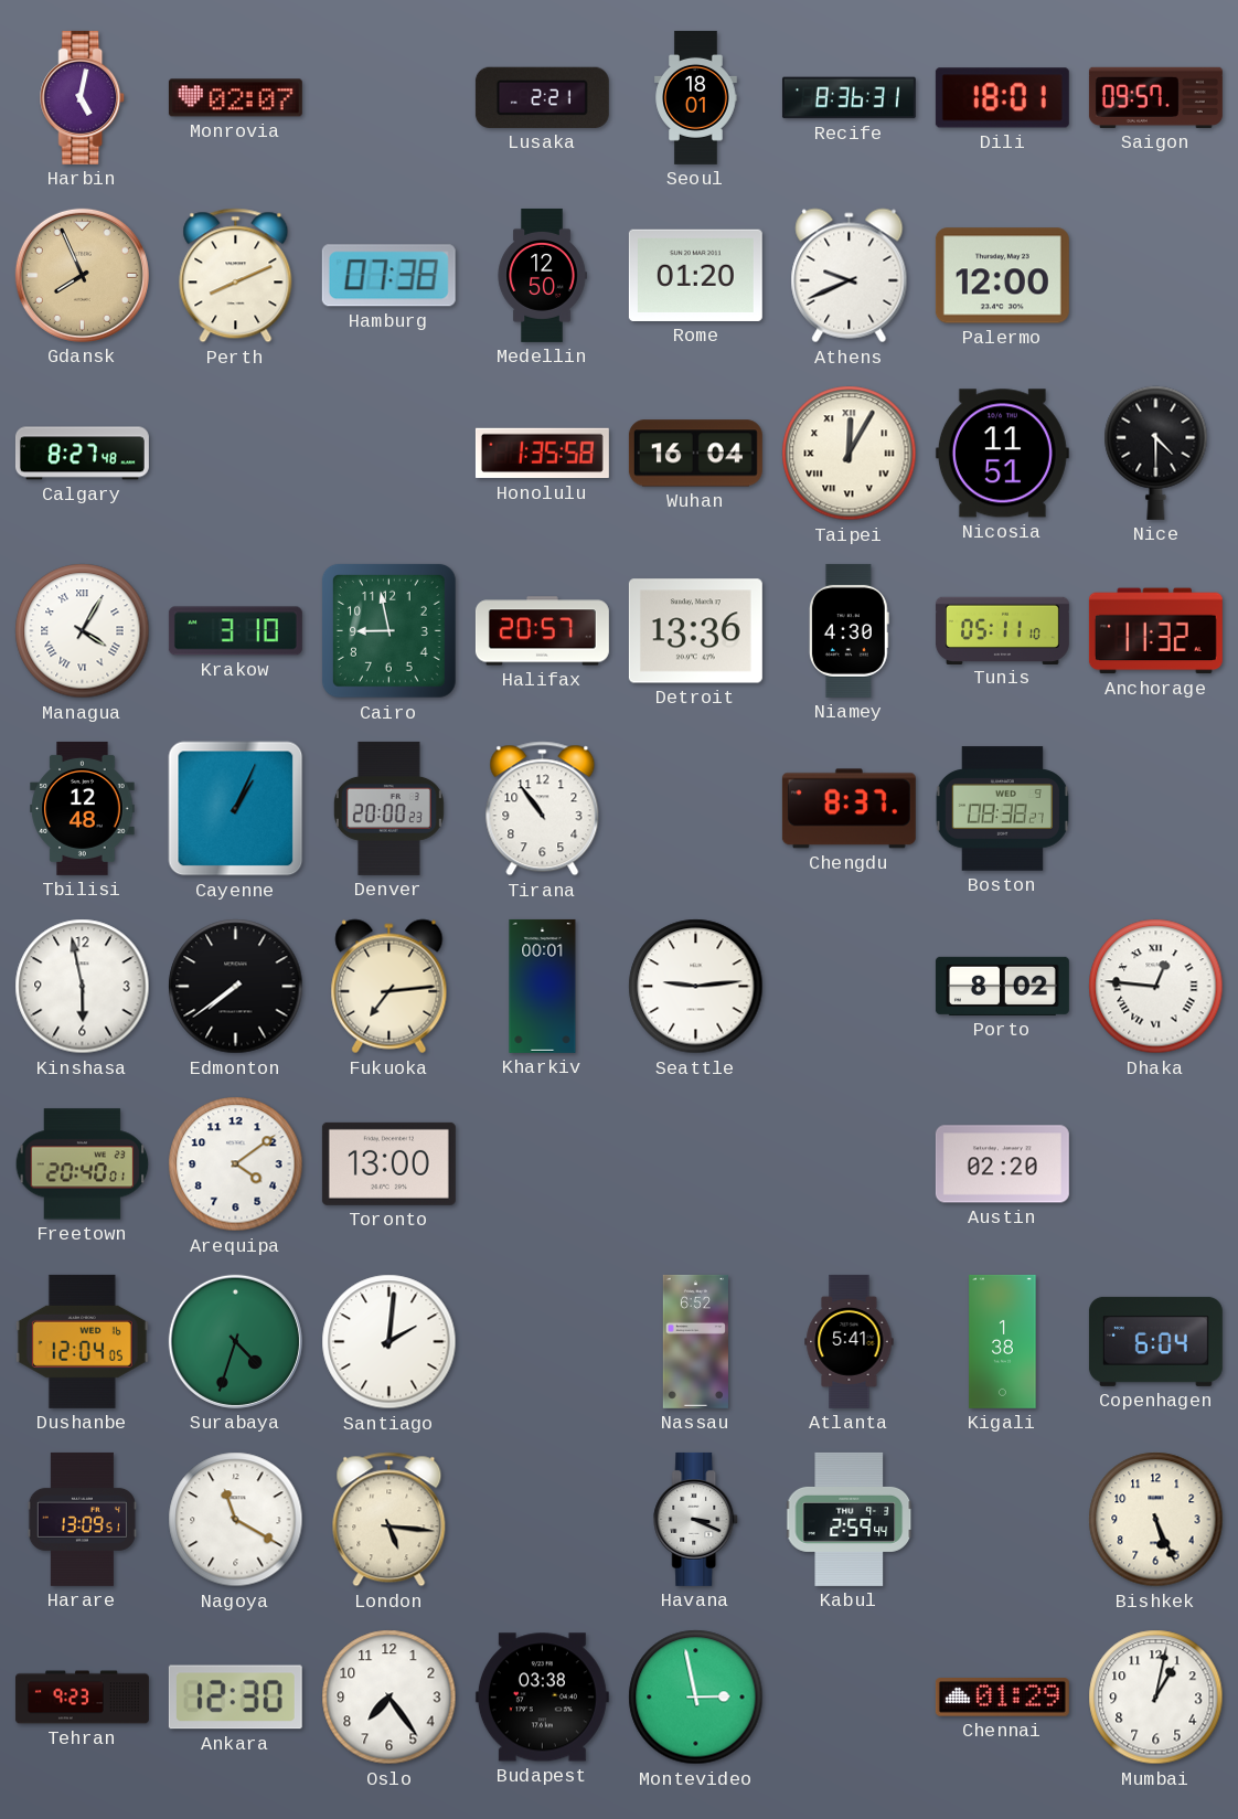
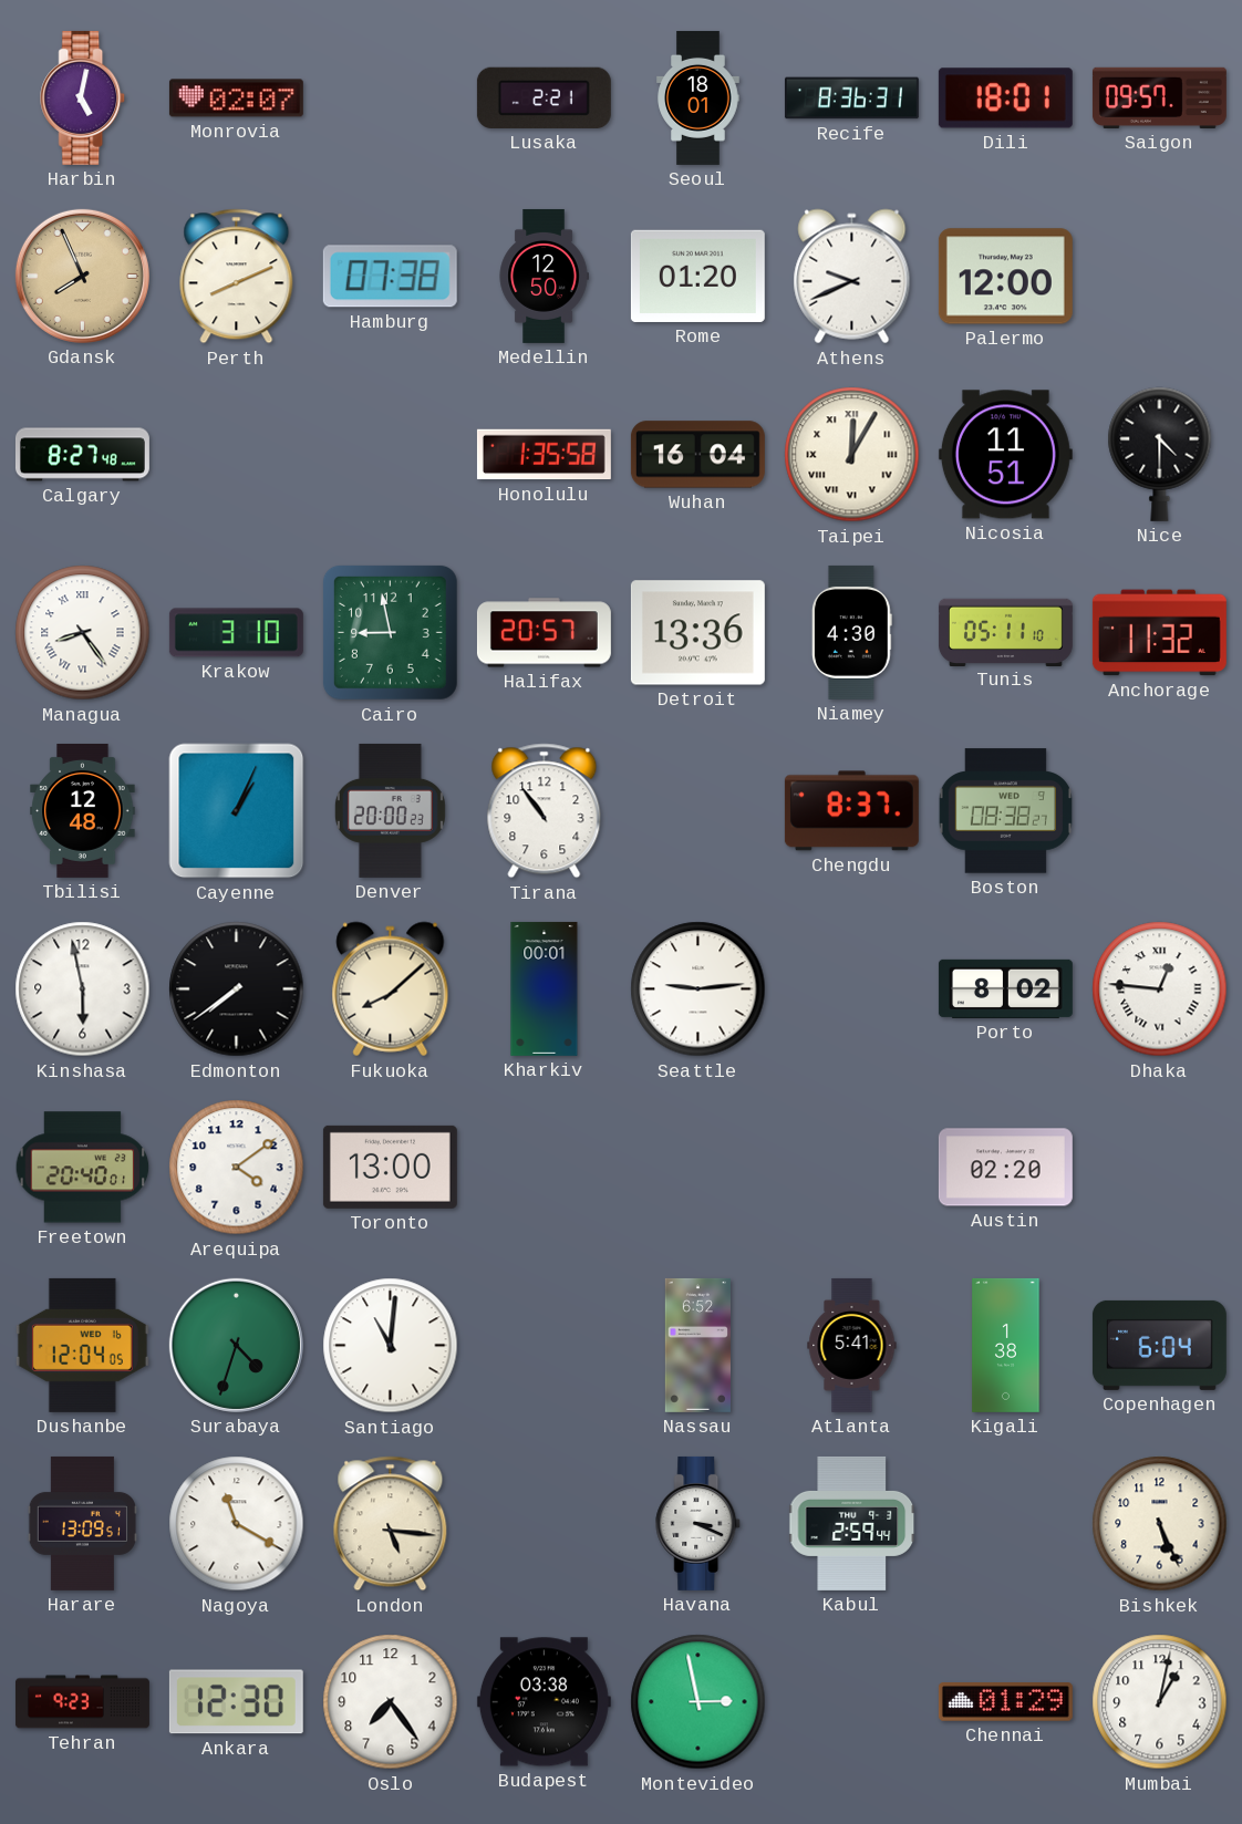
Managua: 4:05 -> 8:24
Fukuoka: 7:14 -> 8:08
Santiago: 2:01 -> 11:01
